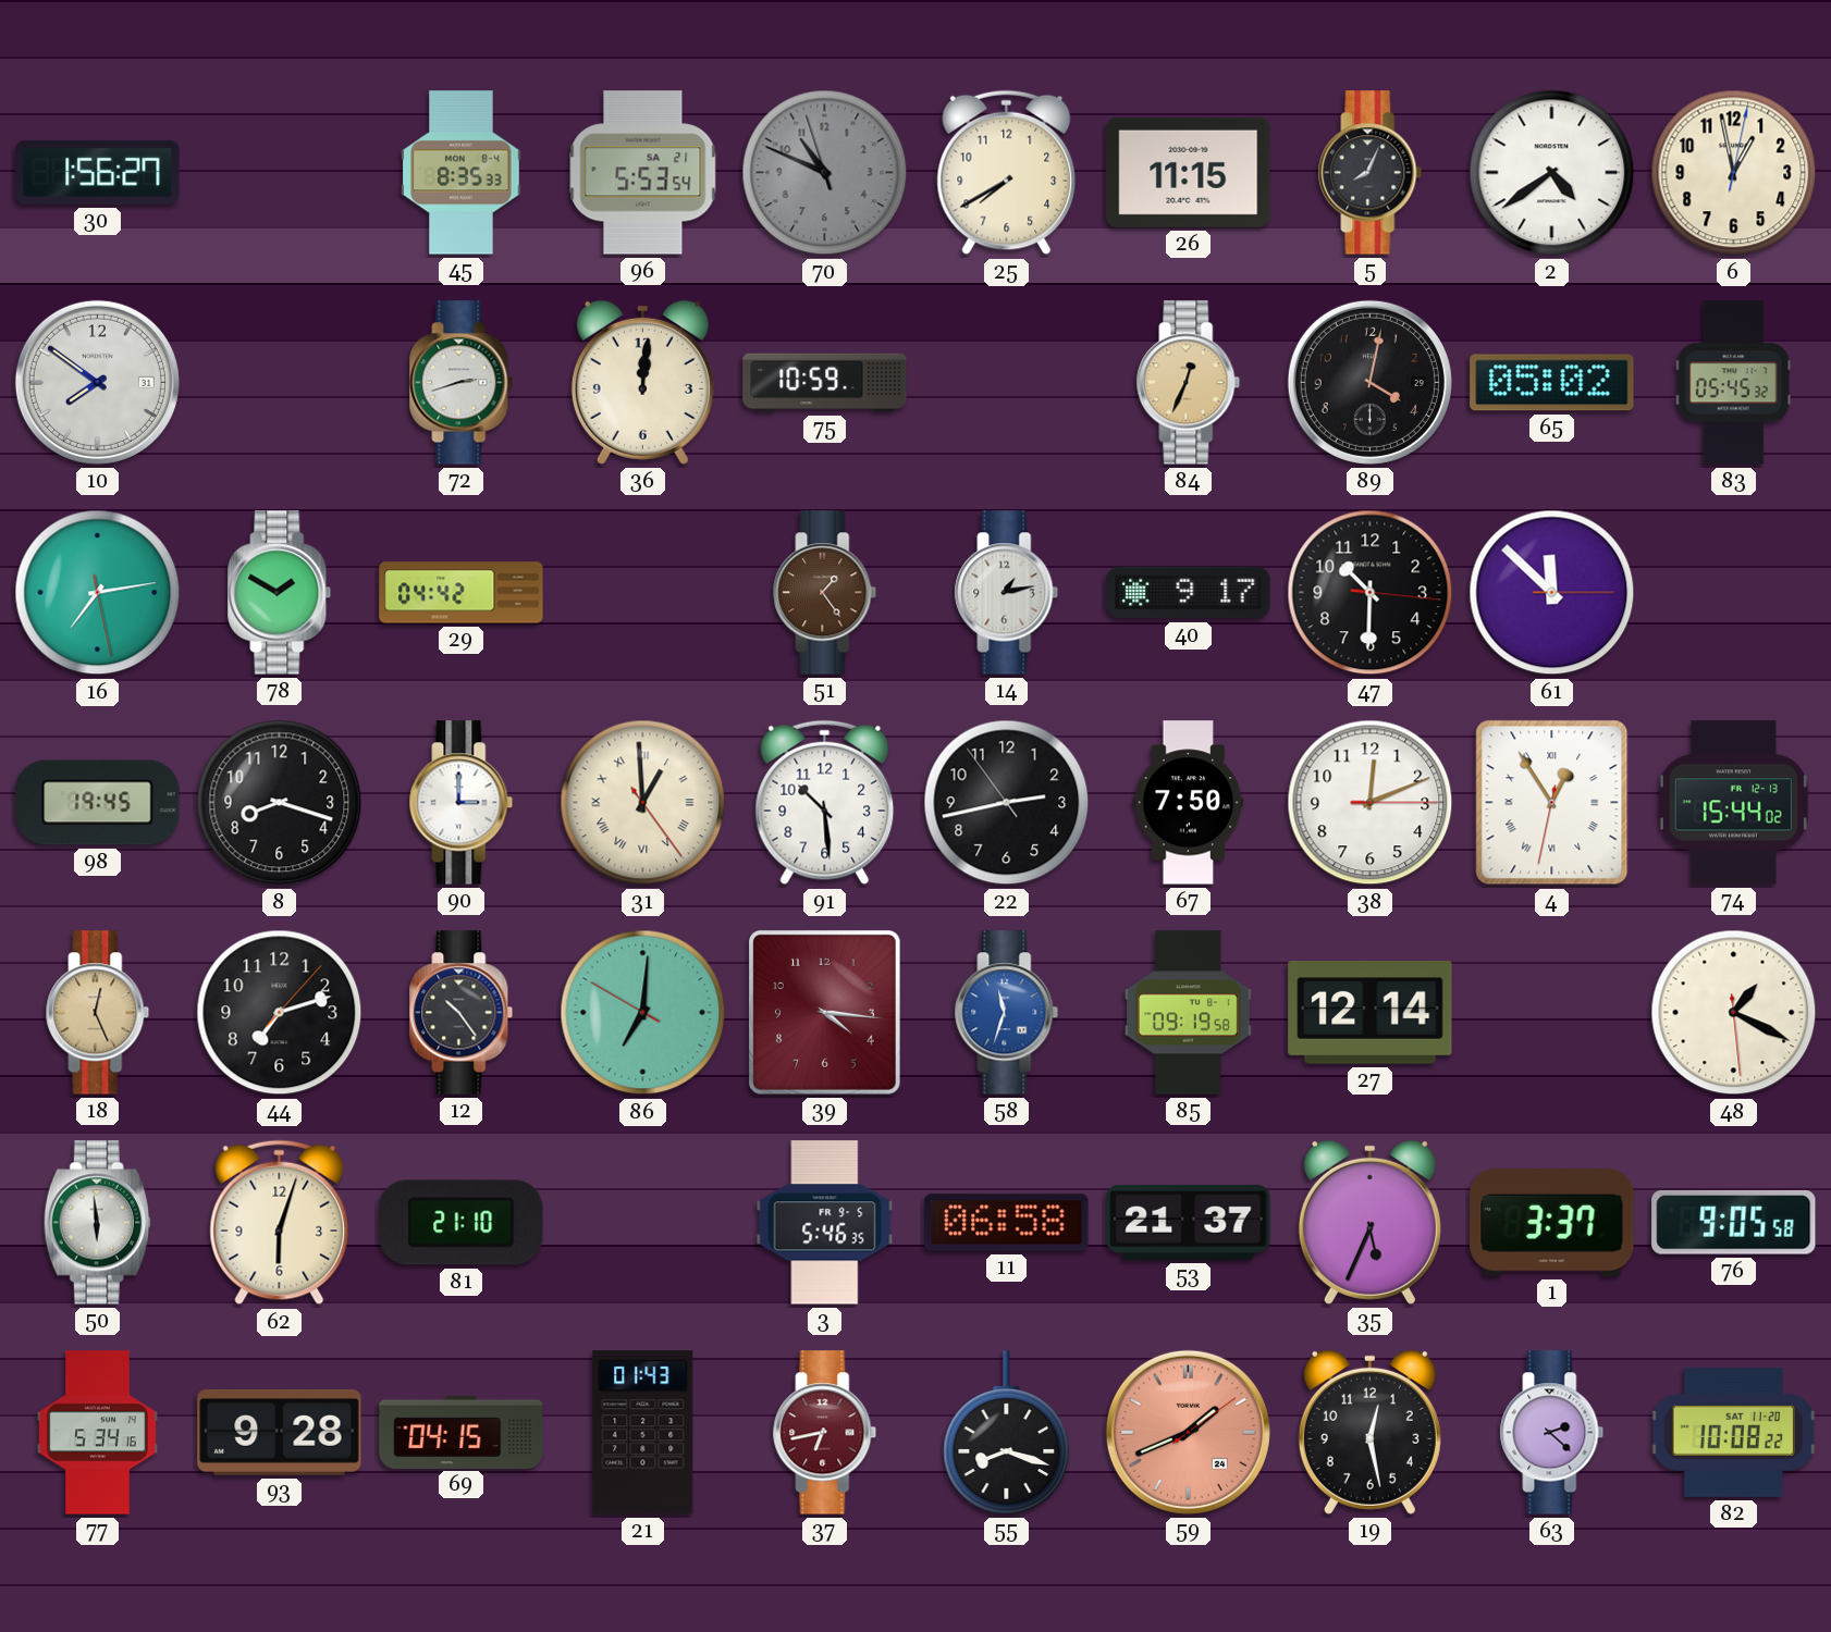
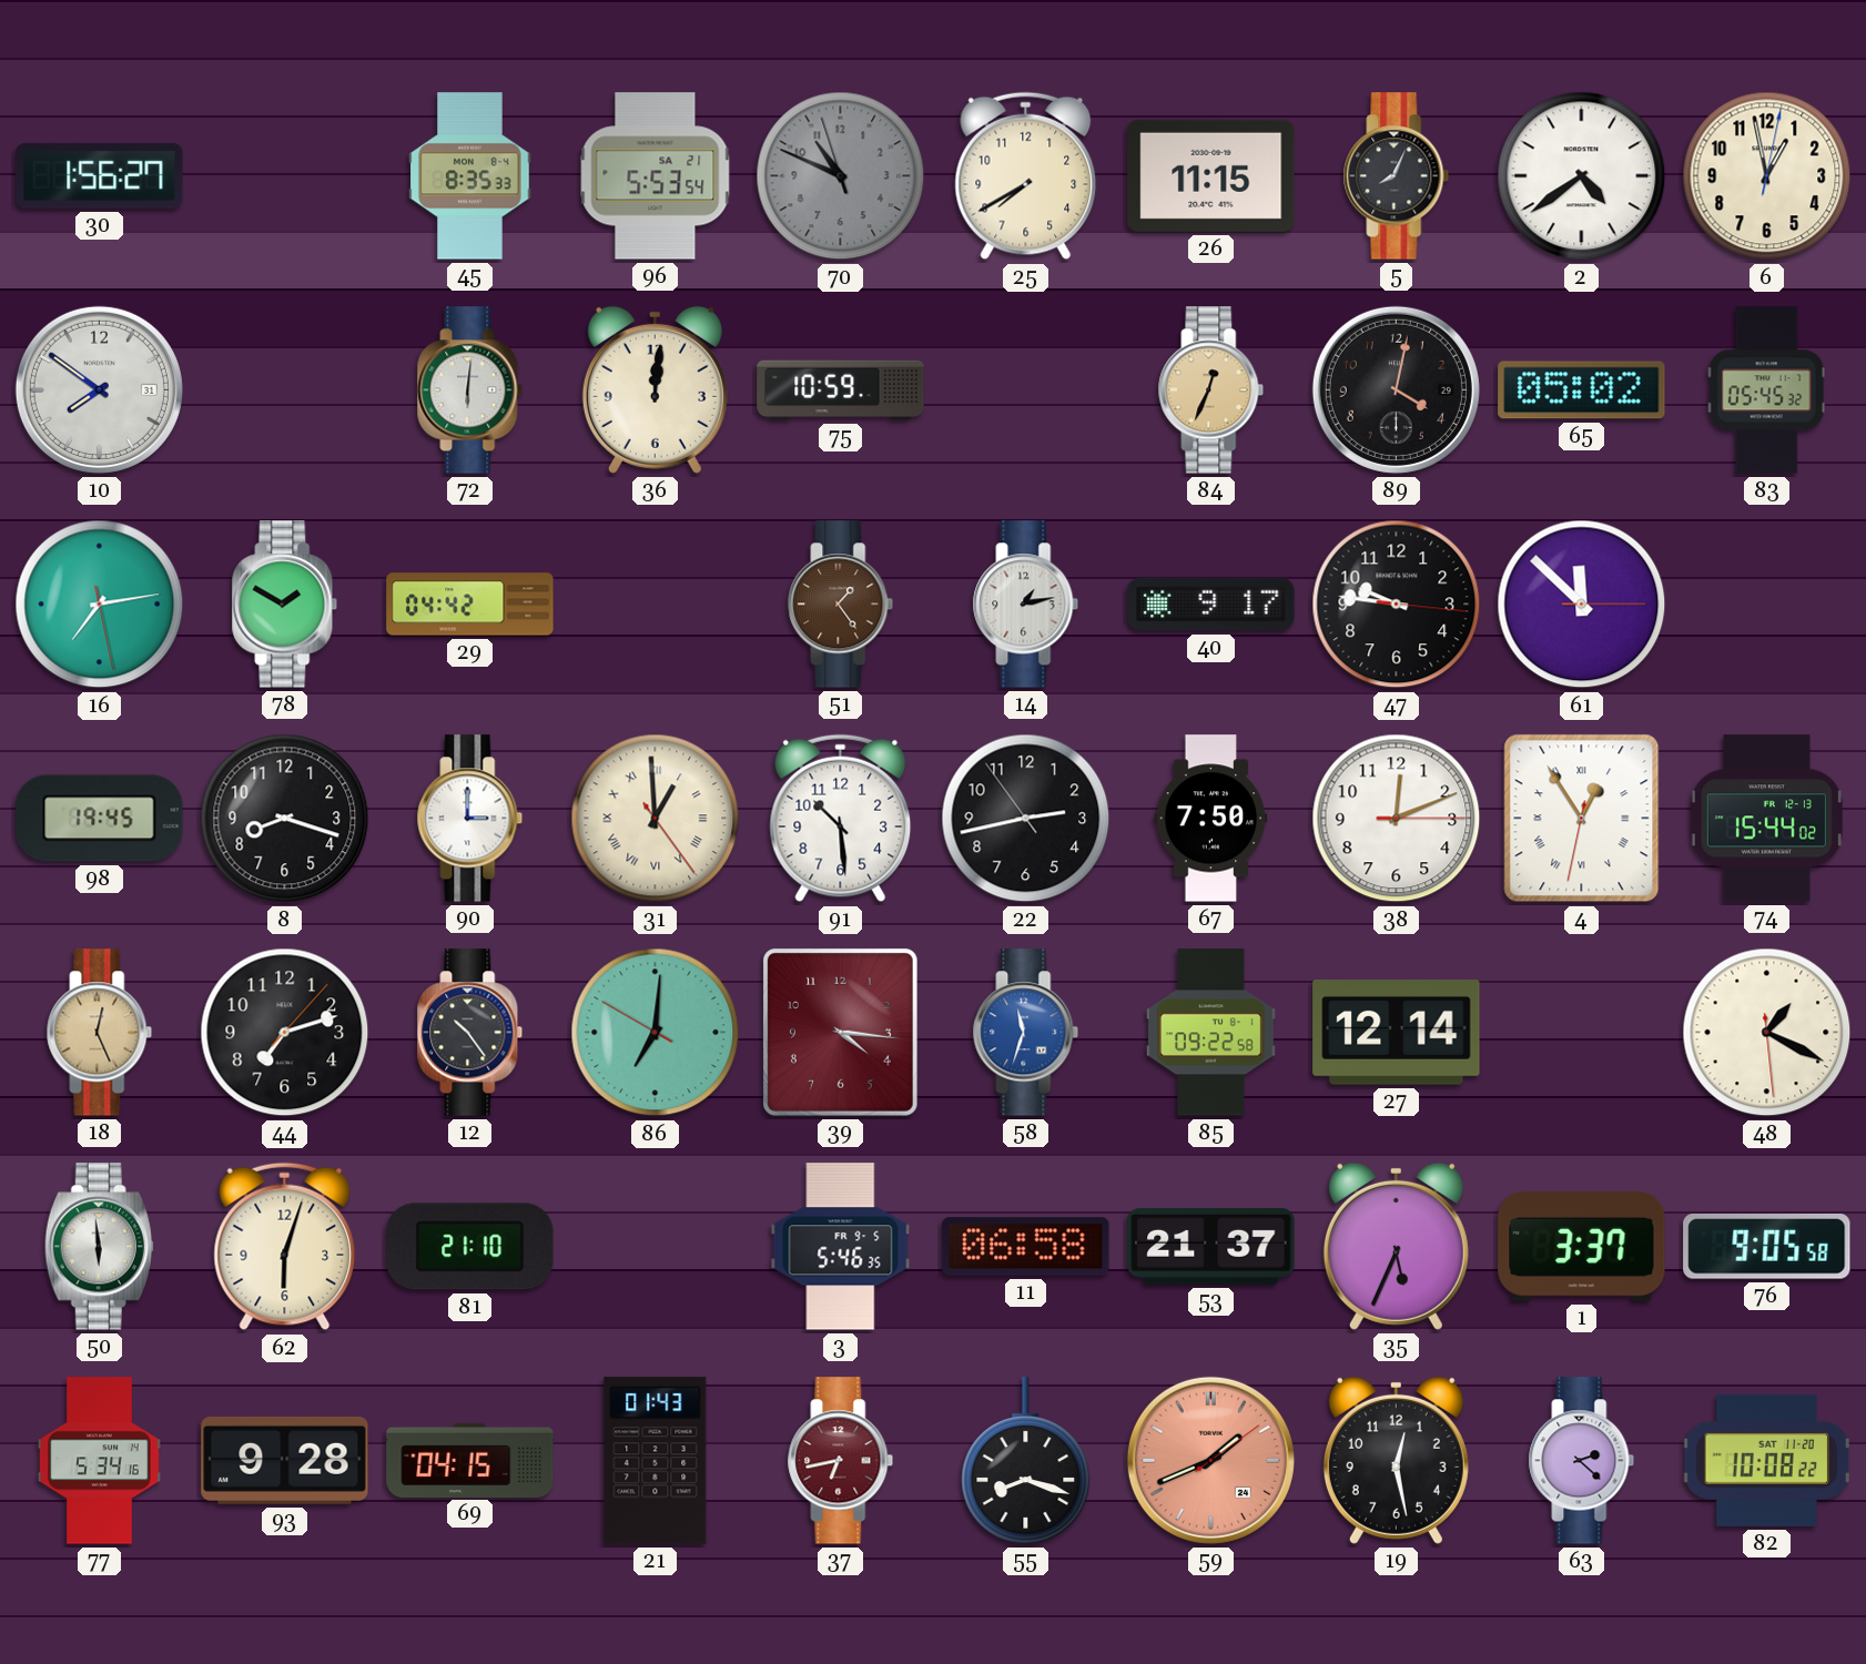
72: 2:42 -> 6:01
47: 10:30 -> 9:46
85: 09:19 -> 09:22
